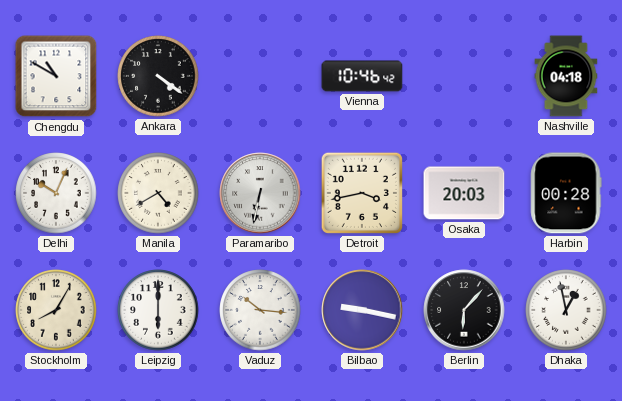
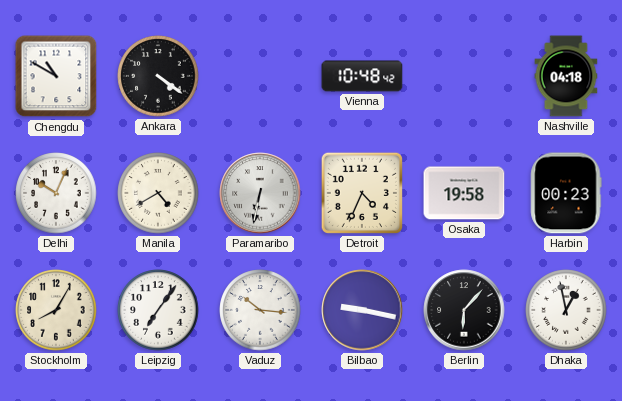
Vienna: 10:46 -> 10:48
Detroit: 3:43 -> 4:34
Osaka: 20:03 -> 19:58
Harbin: 00:28 -> 00:23
Leipzig: 6:00 -> 7:06
